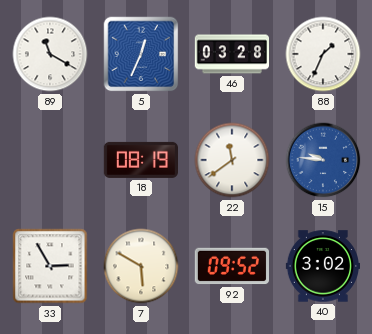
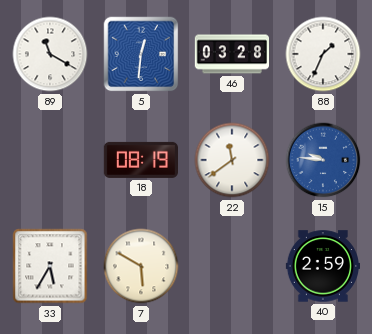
5: 12:34 -> 12:31
33: 2:55 -> 5:35
92: 09:52 -> none
40: 3:02 -> 2:59
